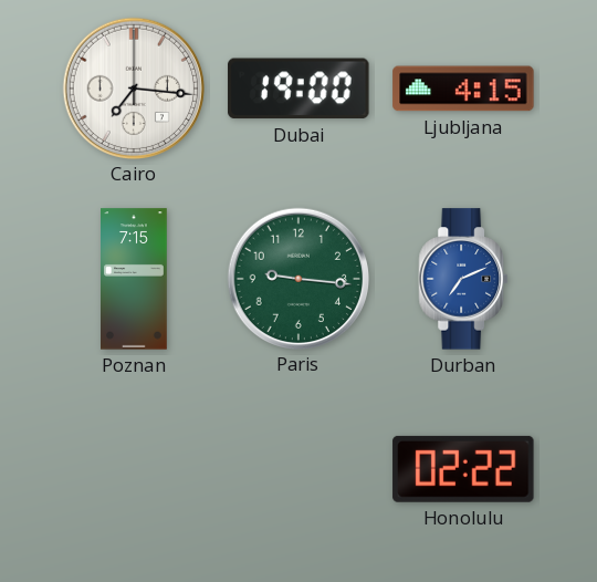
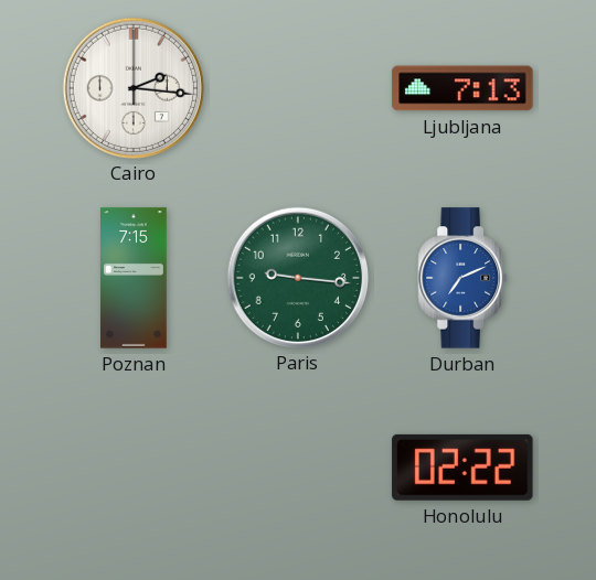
Cairo: 7:16 -> 2:16
Dubai: 19:00 -> none
Ljubljana: 4:15 -> 7:13
